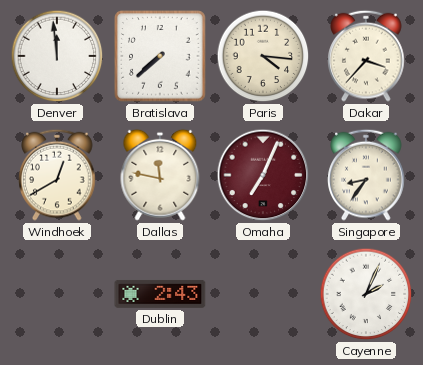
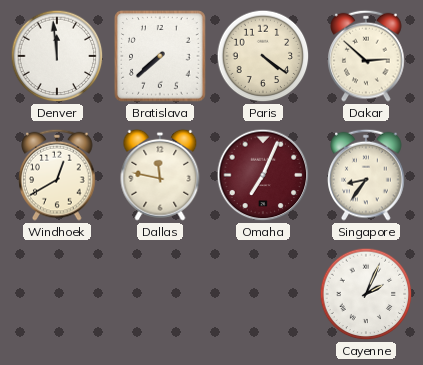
Paris: 4:16 -> 4:21
Dakar: 3:37 -> 2:52
Dublin: 2:43 -> none
